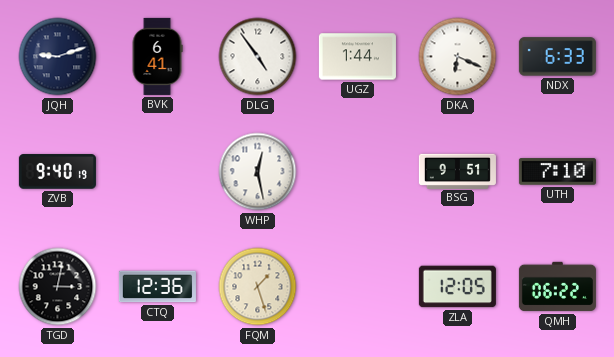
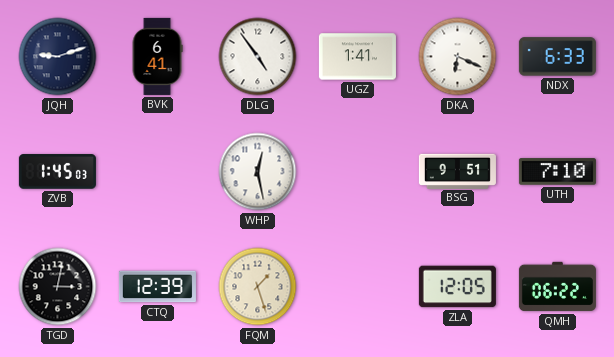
UGZ: 1:44 -> 1:41
ZVB: 9:40 -> 1:45
CTQ: 12:36 -> 12:39
